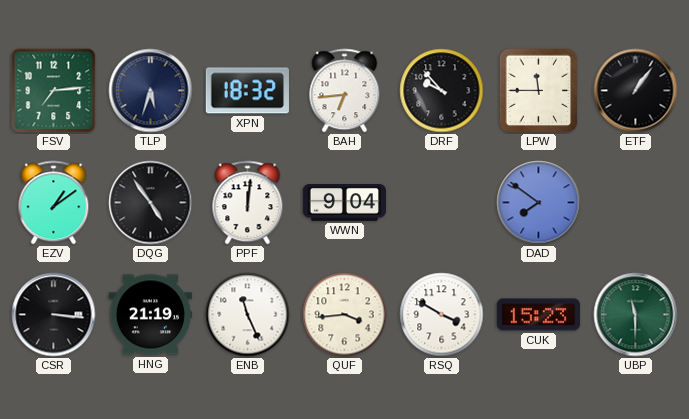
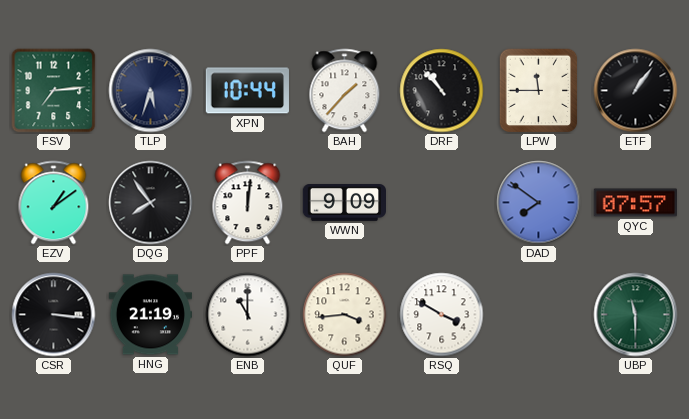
XPN: 18:32 -> 10:44
BAH: 6:44 -> 1:37
DRF: 9:53 -> 10:53
DQG: 4:54 -> 7:54
WWN: 9:04 -> 9:09
QYC: none -> 07:57
ENB: 11:26 -> 11:00
CUK: 15:23 -> none
